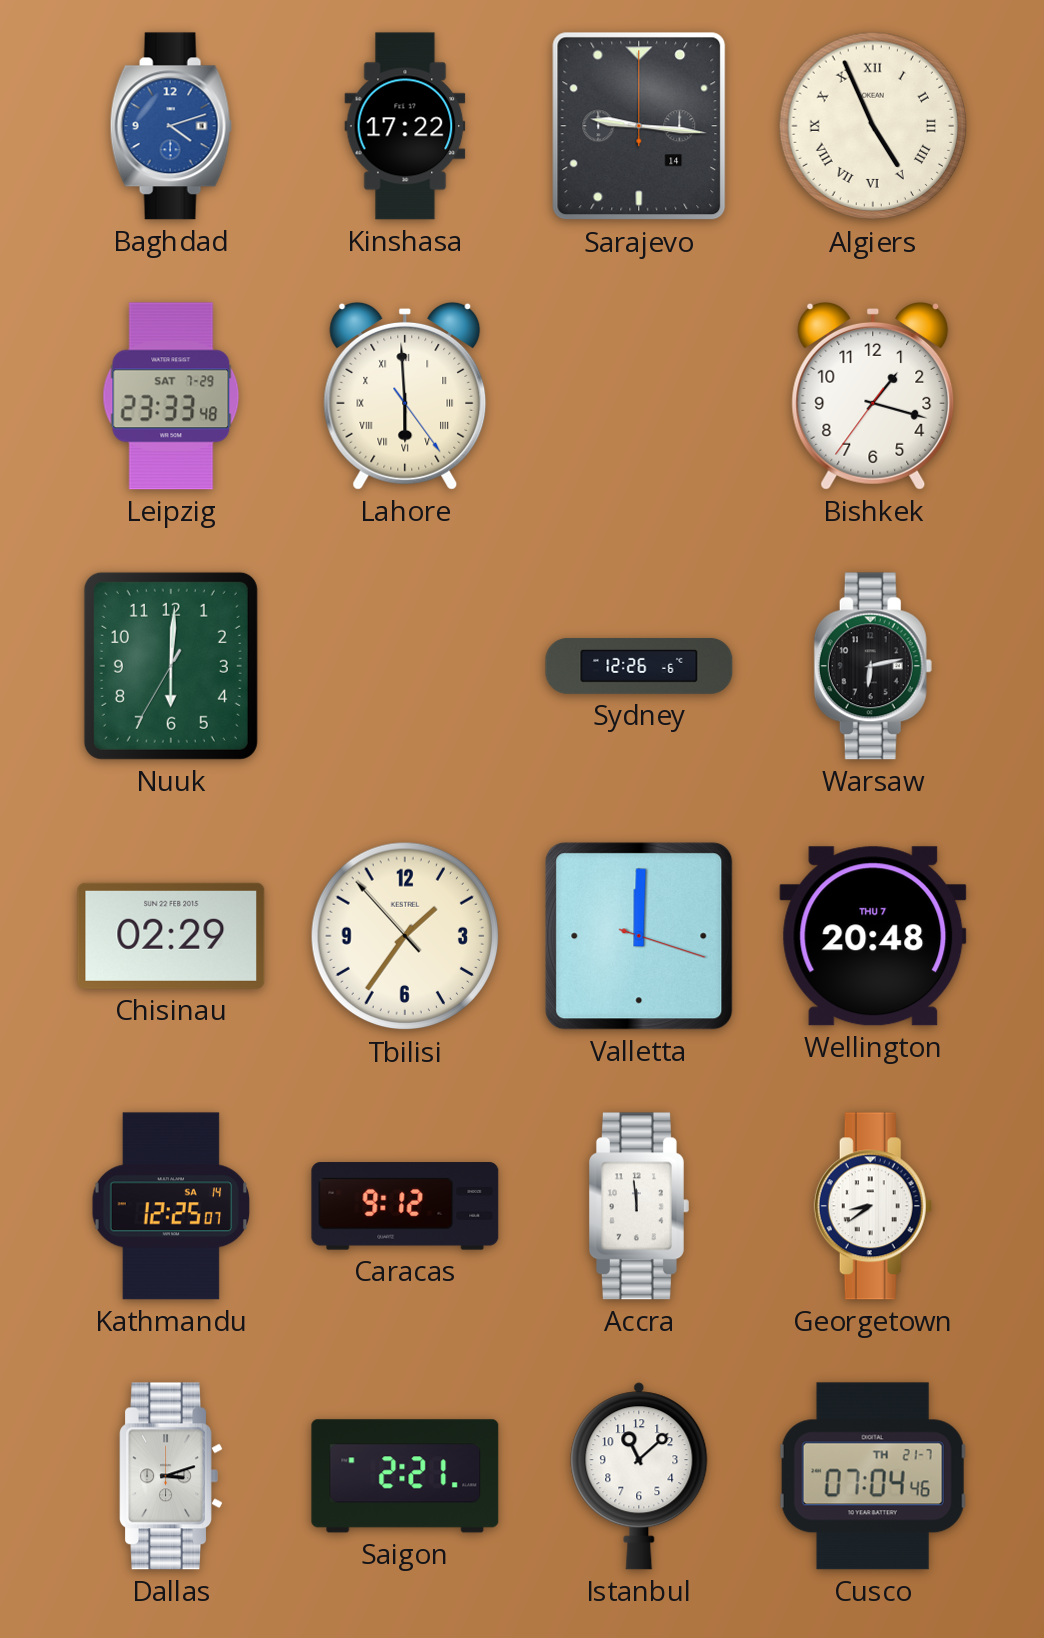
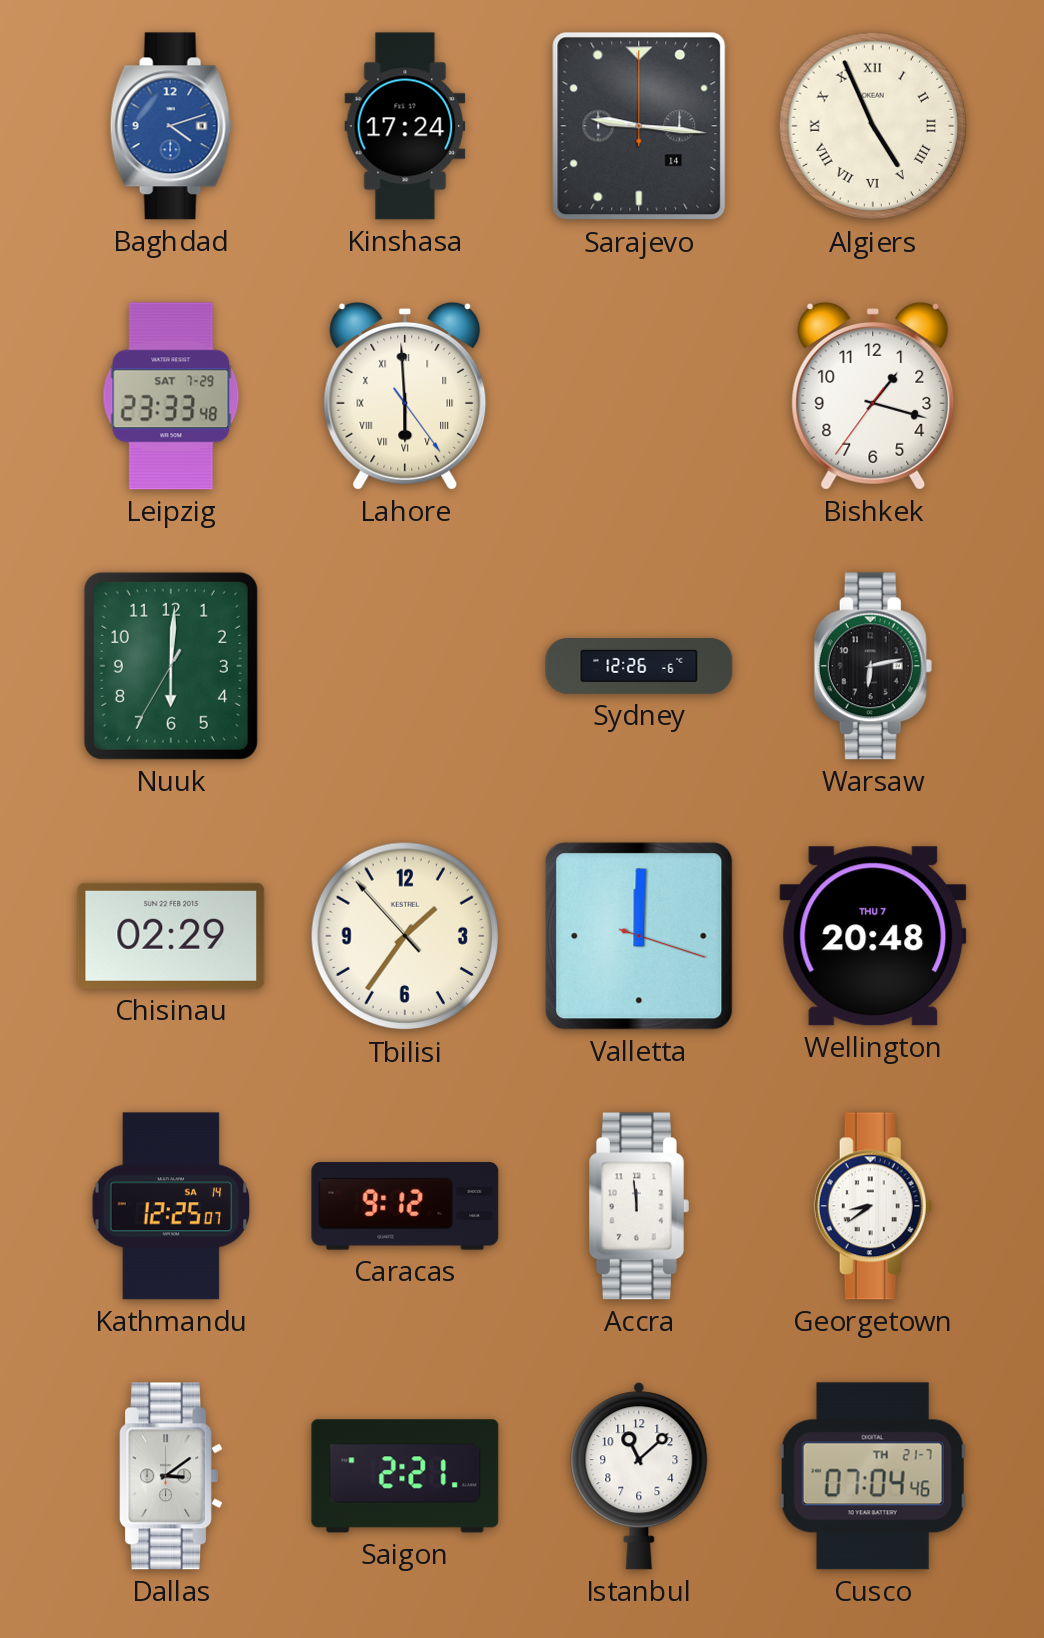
Kinshasa: 17:22 -> 17:24
Dallas: 3:12 -> 3:09
